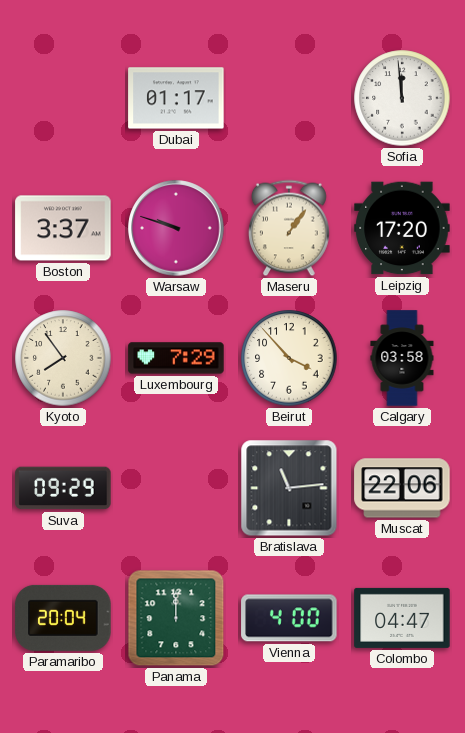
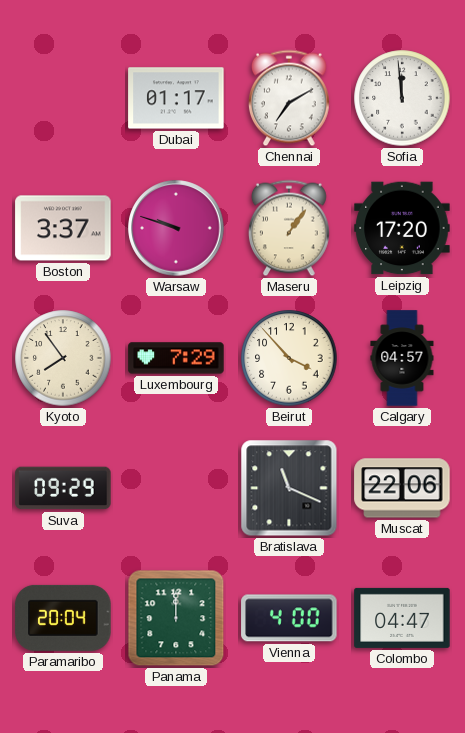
Chennai: none -> 7:10
Calgary: 03:58 -> 04:57
Bratislava: 11:14 -> 11:19
